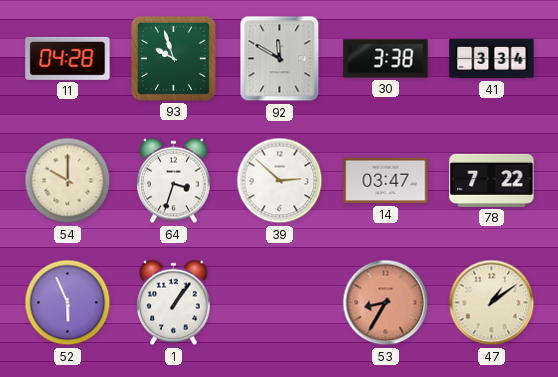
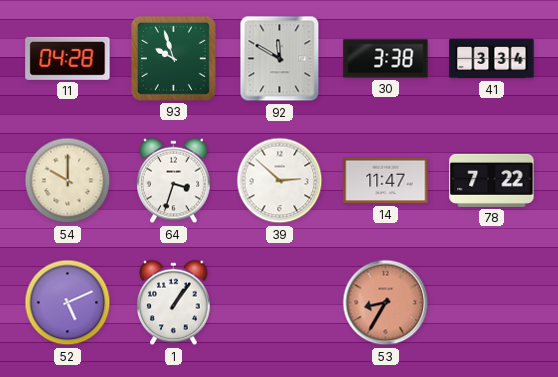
14: 03:47 -> 11:47
52: 5:56 -> 5:11
47: 1:09 -> none
